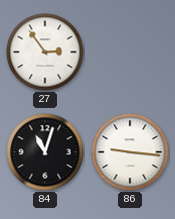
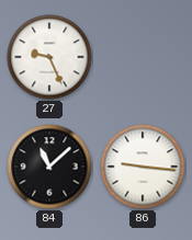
27: 2:54 -> 9:26
84: 11:03 -> 11:08
